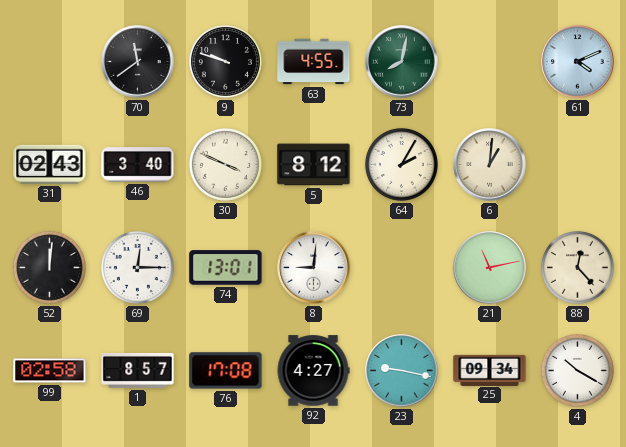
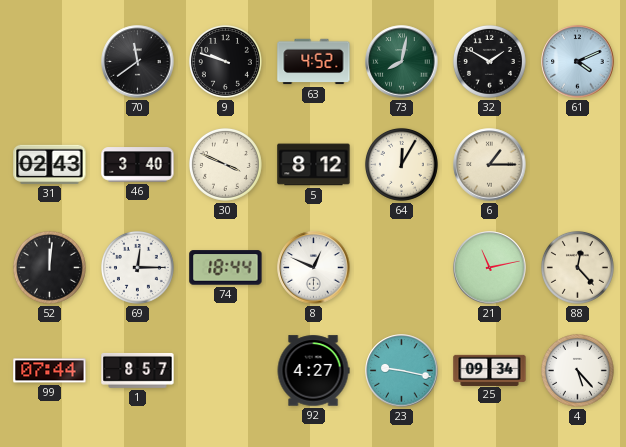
63: 4:55 -> 4:52
32: none -> 1:50
64: 2:05 -> 12:05
6: 1:01 -> 1:15
74: 13:01 -> 18:44
8: 9:01 -> 12:49
99: 02:58 -> 07:44
76: 17:08 -> none
4: 10:20 -> 5:23
